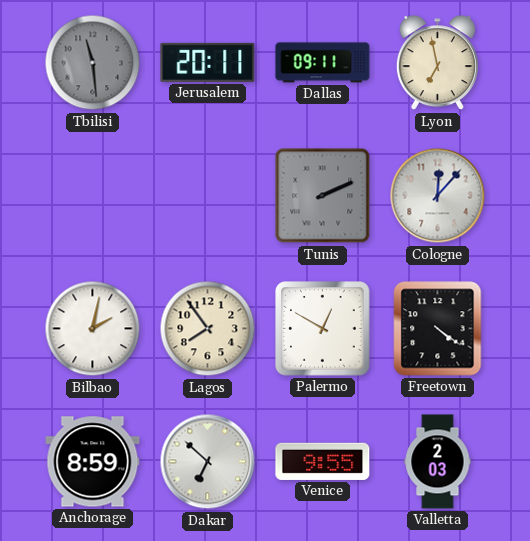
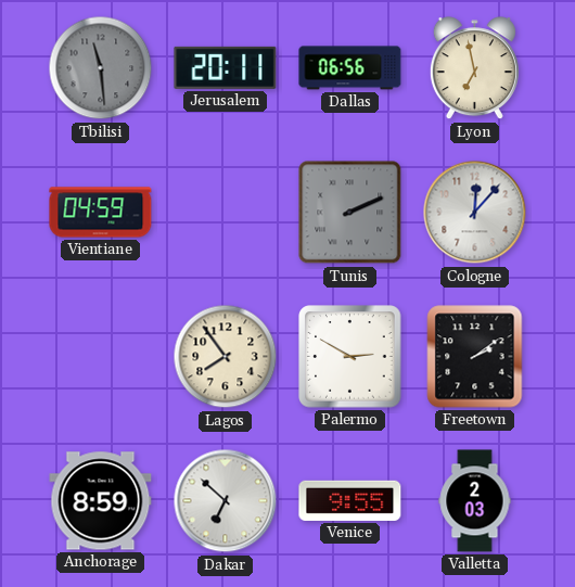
Dallas: 09:11 -> 06:56
Vientiane: none -> 04:59
Bilbao: 2:02 -> none
Palermo: 12:50 -> 2:50
Freetown: 4:21 -> 2:09
